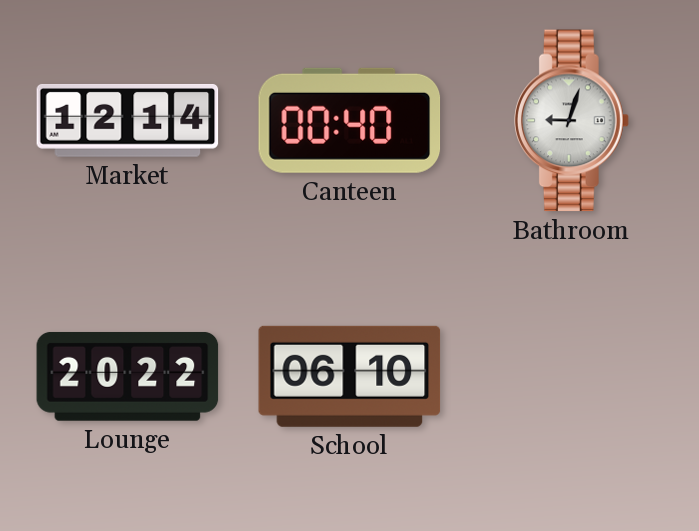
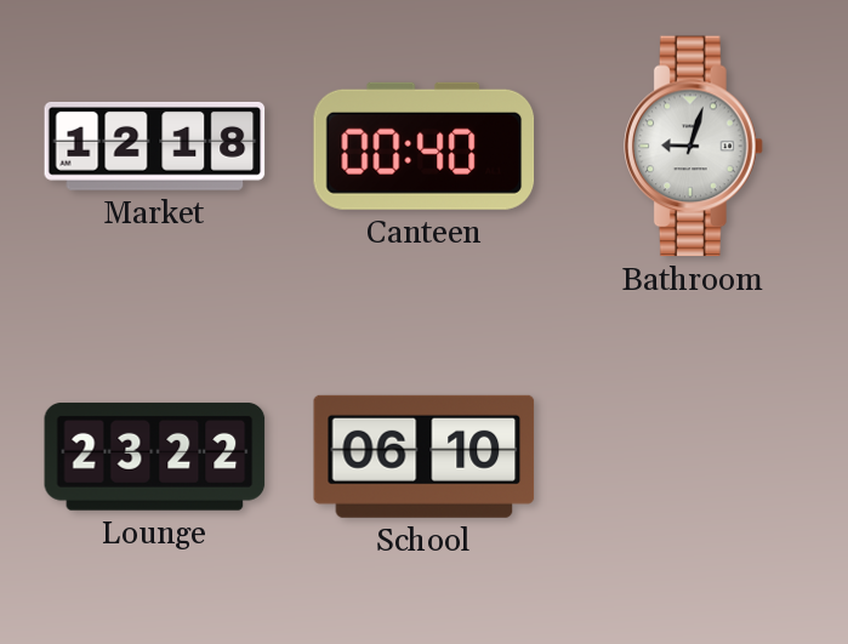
Market: 12:14 -> 12:18
Lounge: 20:22 -> 23:22
